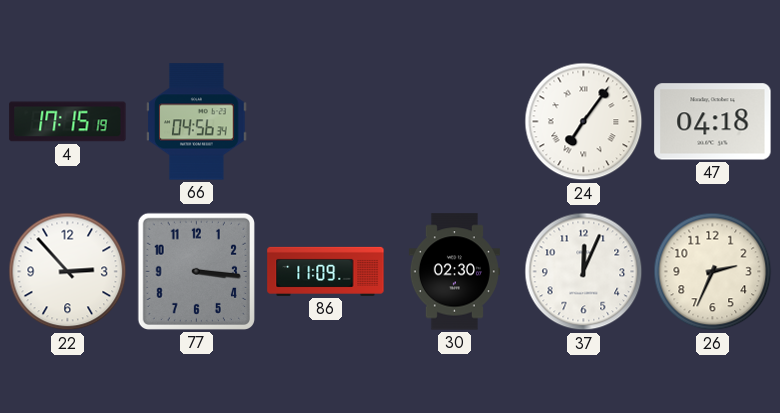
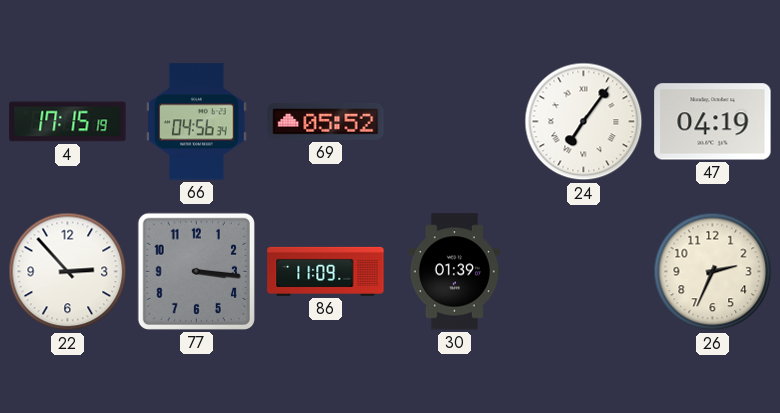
69: none -> 05:52
47: 04:18 -> 04:19
30: 02:30 -> 01:39
37: 12:04 -> none
